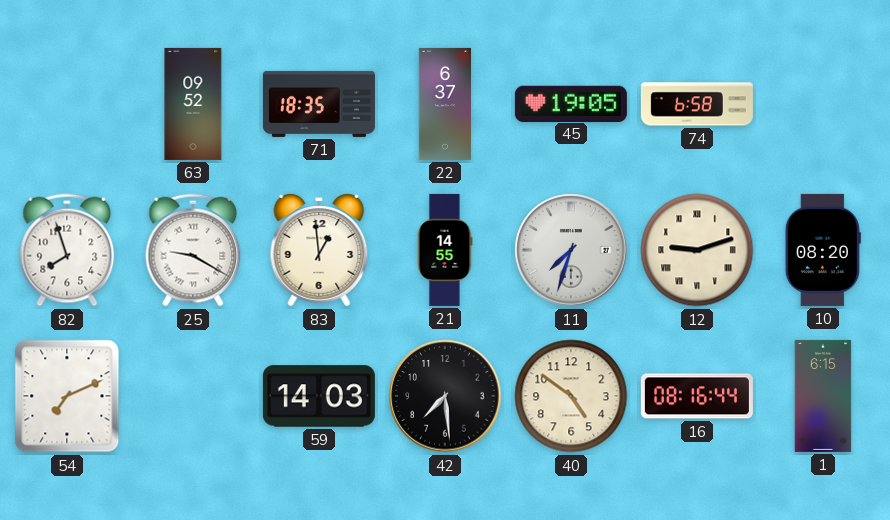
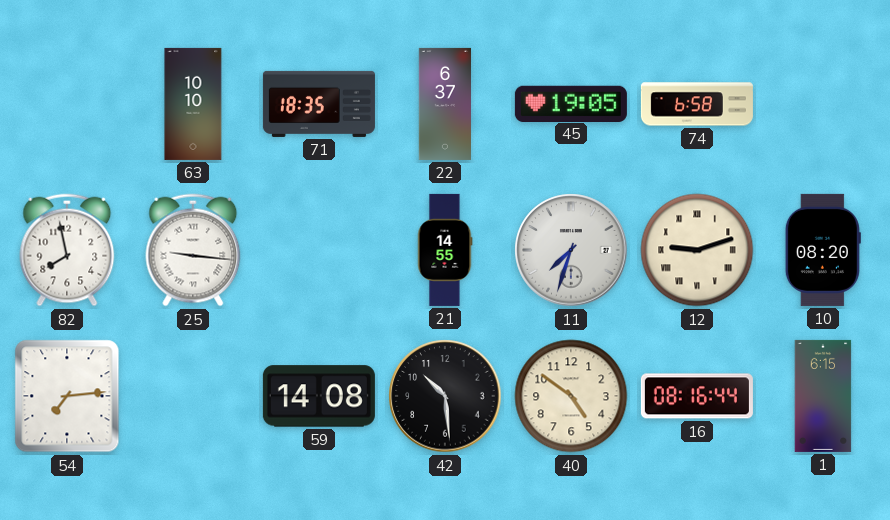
63: 09:52 -> 10:10
82: 7:57 -> 7:58
25: 9:20 -> 9:16
83: 12:59 -> none
54: 7:11 -> 7:14
59: 14:03 -> 14:08
42: 7:29 -> 10:29
